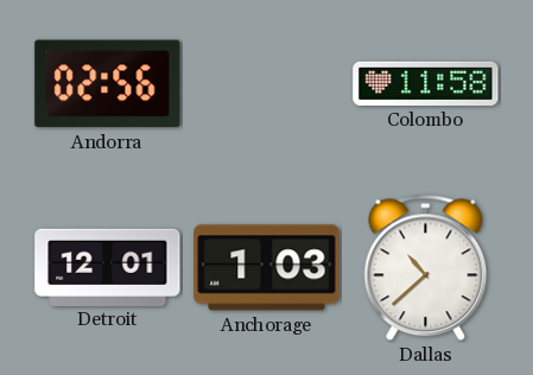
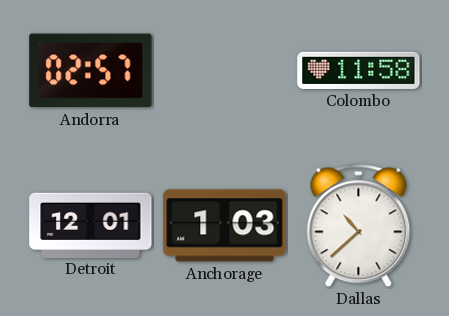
Andorra: 02:56 -> 02:57
